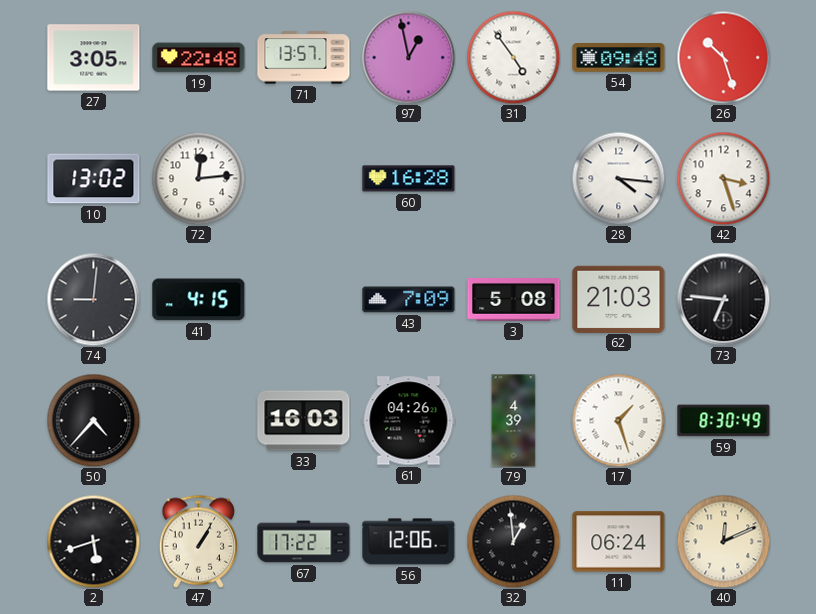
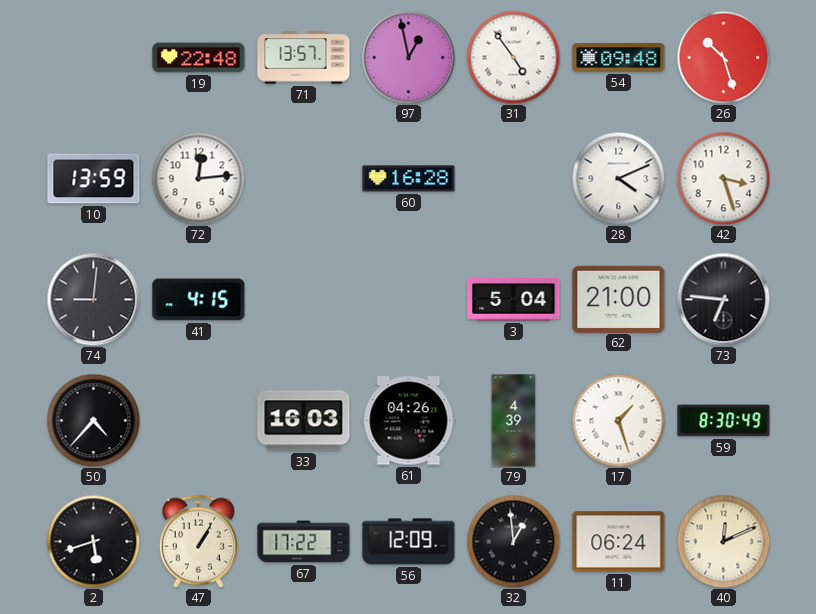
27: 3:05 -> none
10: 13:02 -> 13:59
28: 4:16 -> 4:11
43: 7:09 -> none
3: 5:08 -> 5:04
62: 21:03 -> 21:00
56: 12:06 -> 12:09
